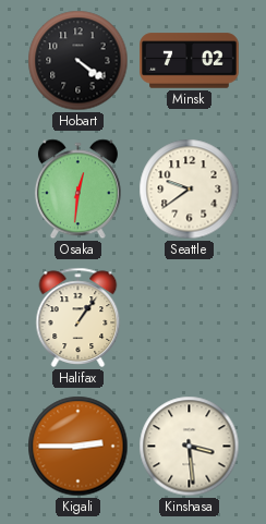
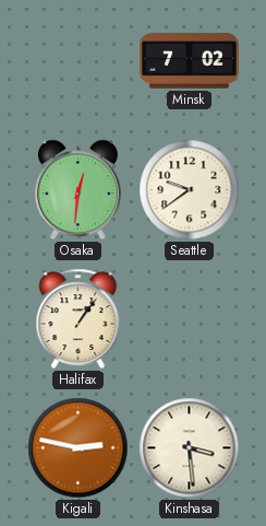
Hobart: 4:21 -> none
Kigali: 2:45 -> 2:47
